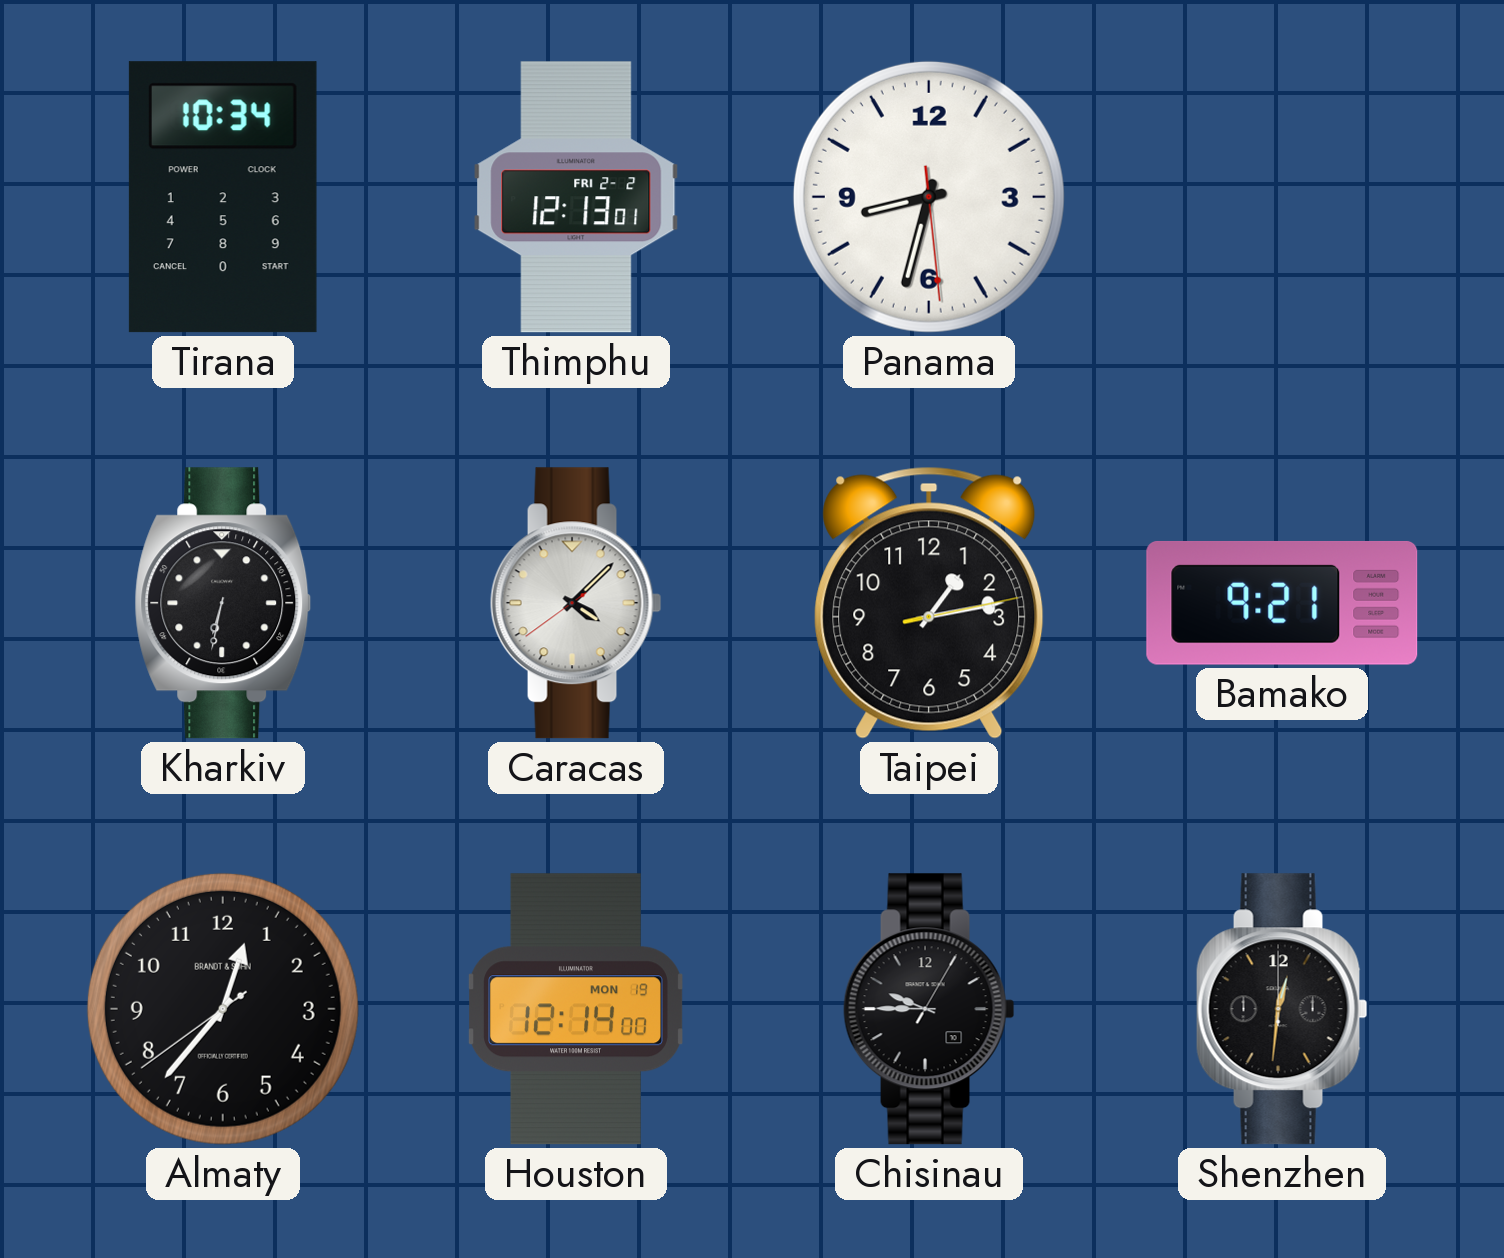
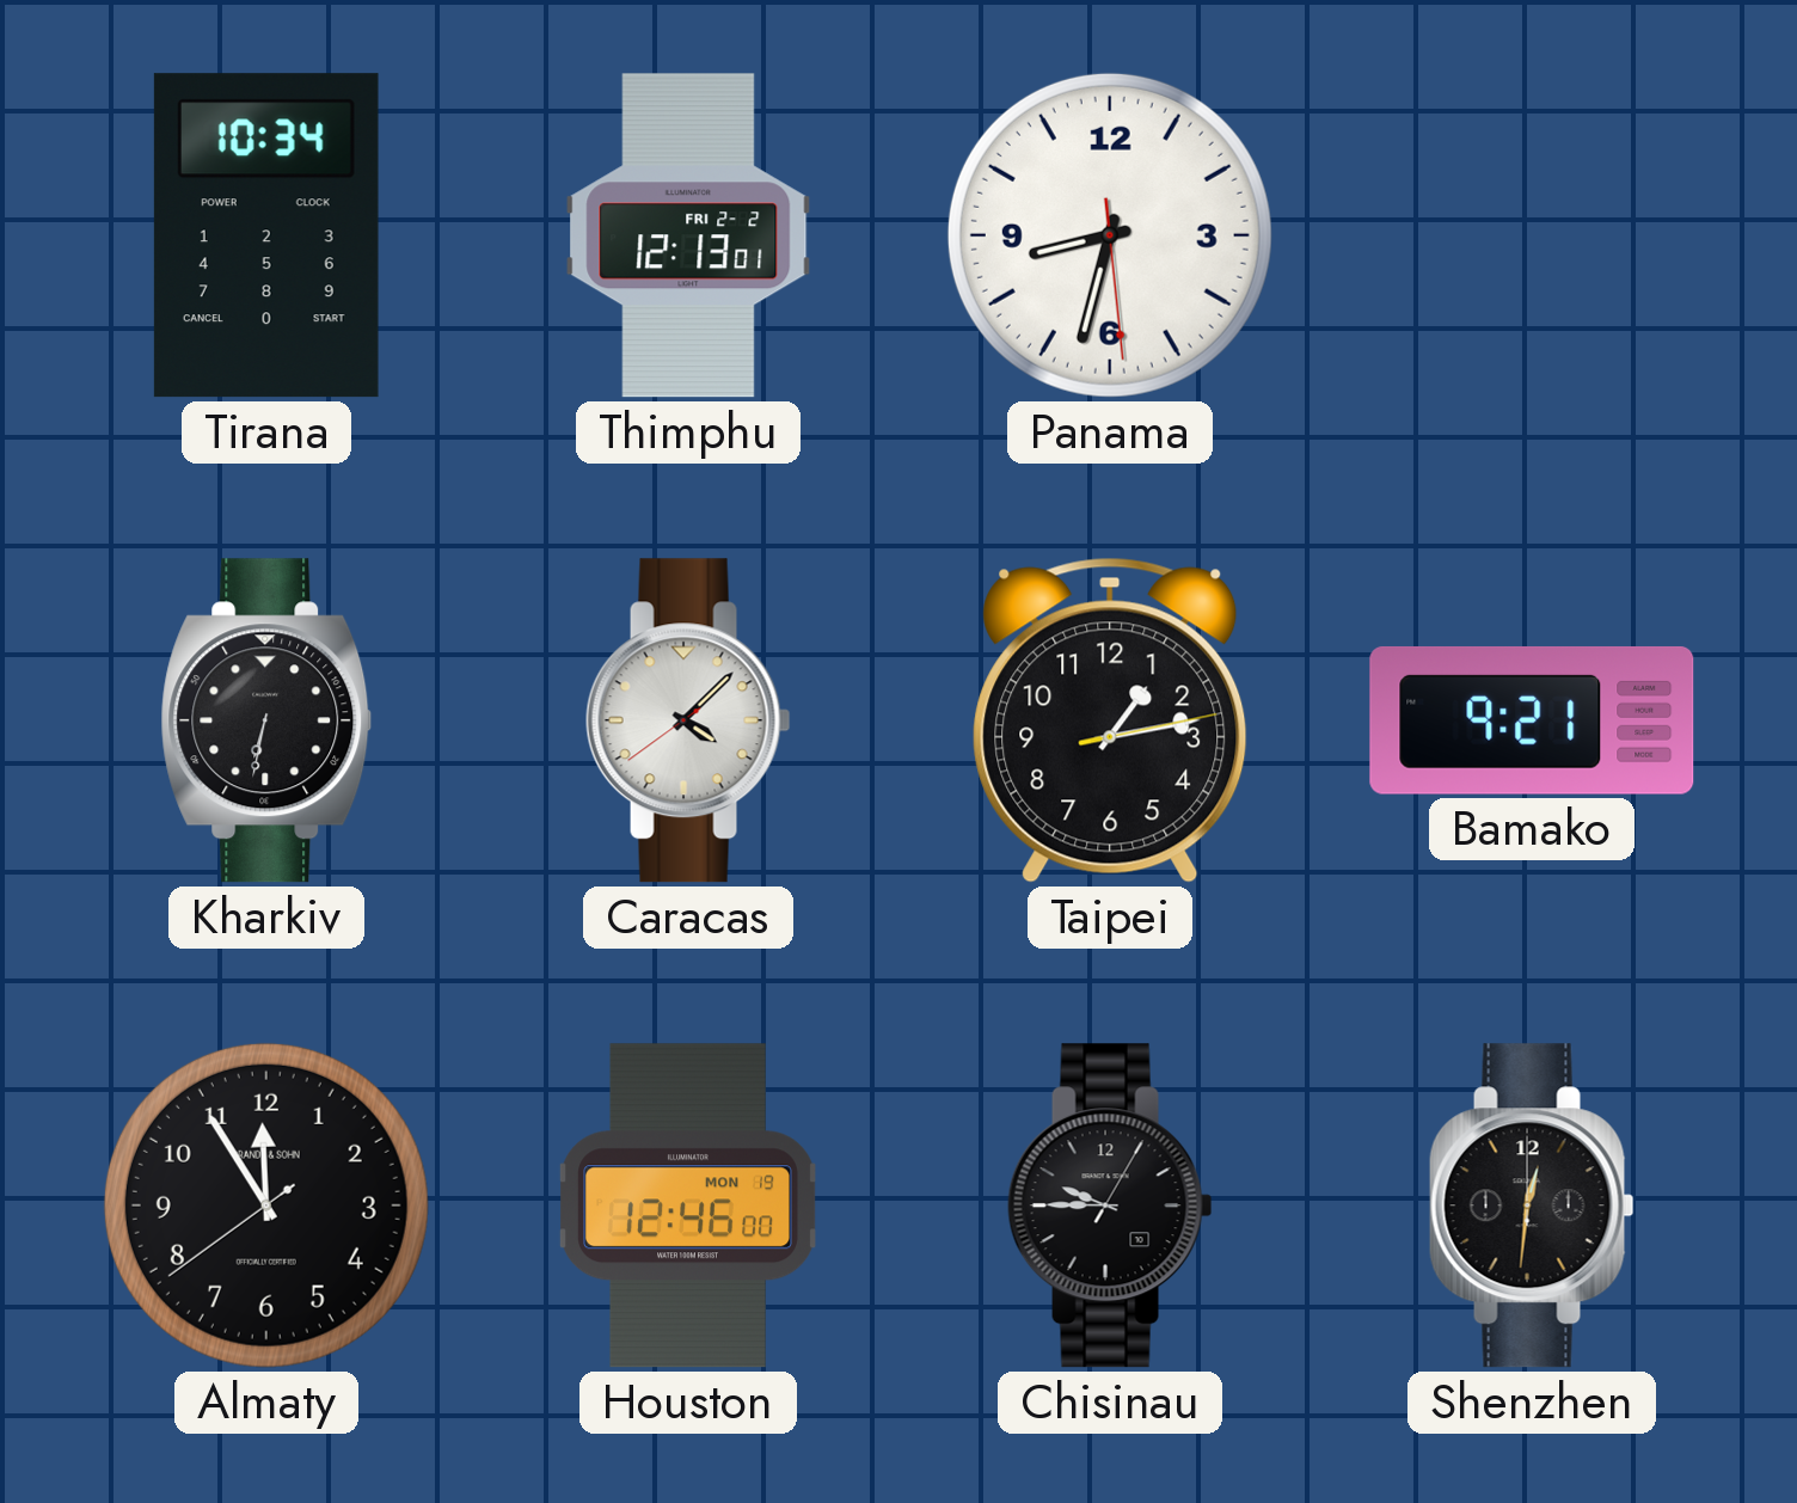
Almaty: 12:36 -> 11:54
Houston: 12:14 -> 12:46
